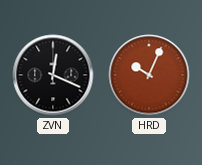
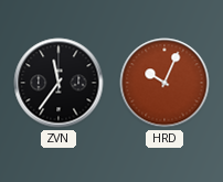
ZVN: 12:19 -> 11:36
